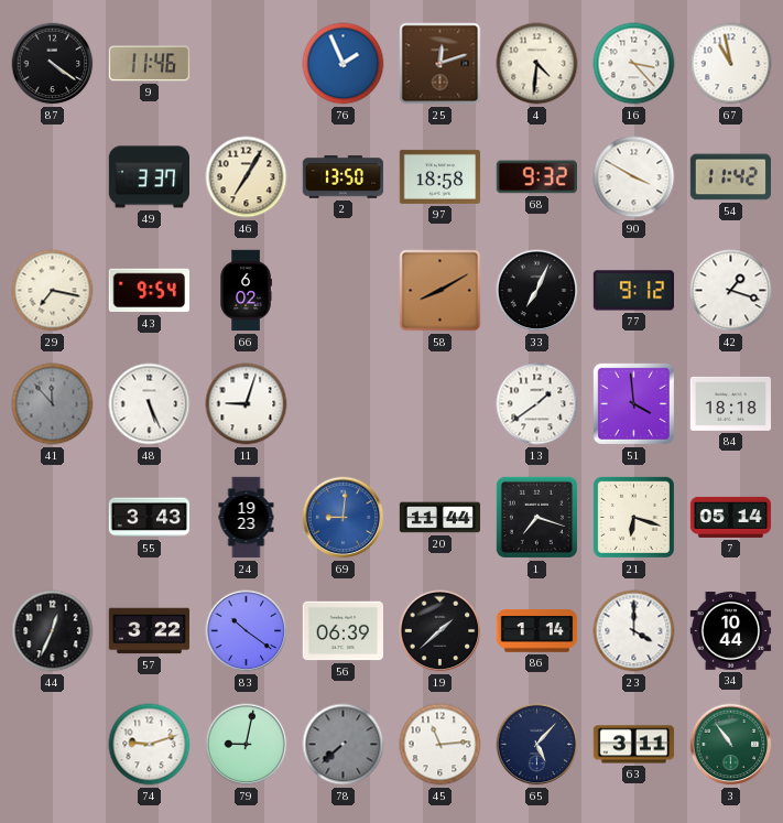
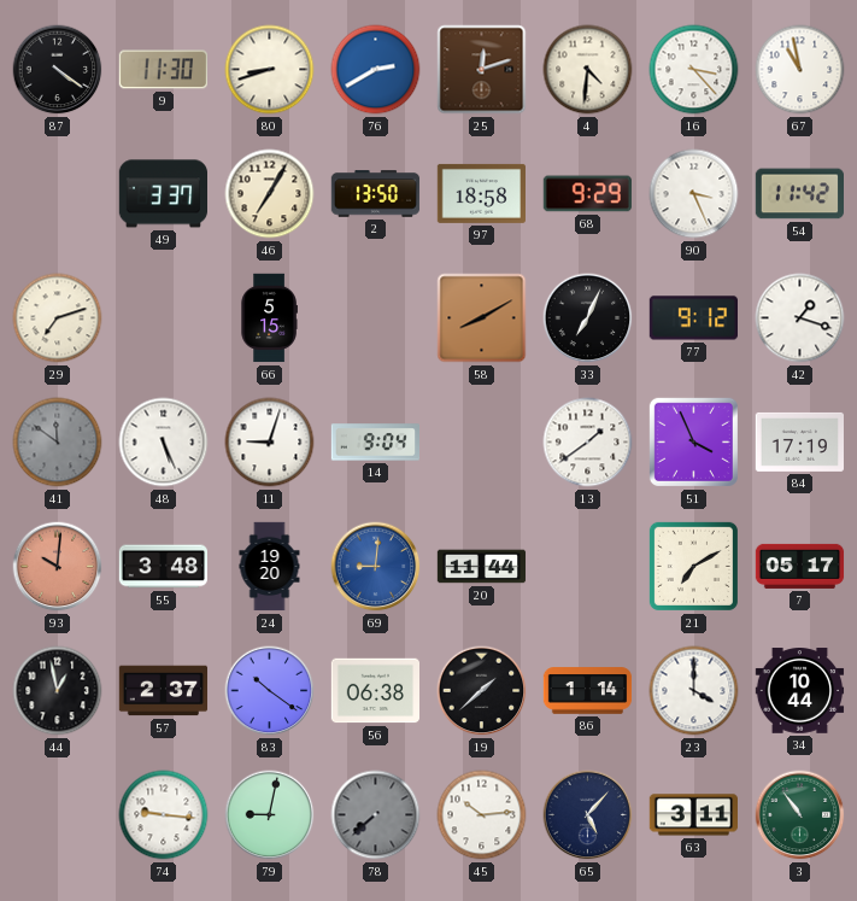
9: 11:46 -> 11:30
80: none -> 8:42
76: 1:56 -> 2:40
68: 9:32 -> 9:29
90: 3:50 -> 3:26
29: 7:17 -> 7:12
43: 9:54 -> none
66: 6:02 -> 5:15
41: 11:53 -> 11:51
14: none -> 9:04
51: 3:59 -> 3:56
84: 18:18 -> 17:19
93: none -> 10:01
55: 3:43 -> 3:48
24: 19:23 -> 19:20
1: 7:18 -> none
21: 6:18 -> 7:10
7: 05:14 -> 05:17
44: 12:34 -> 12:58
57: 3:22 -> 2:37
56: 06:39 -> 06:38
74: 9:12 -> 9:16
45: 11:14 -> 10:14
